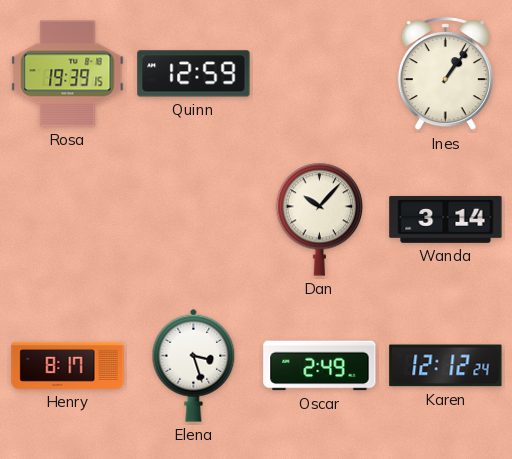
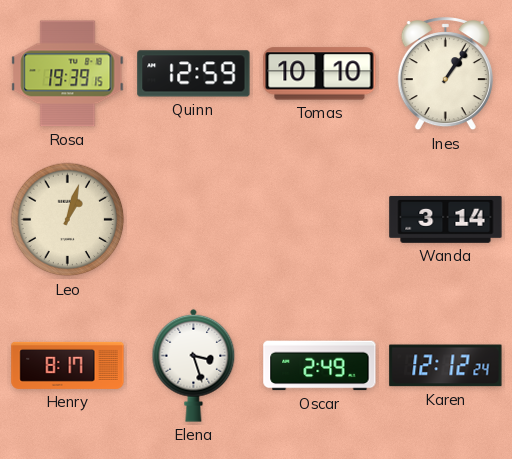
Tomas: none -> 10:10
Leo: none -> 1:03
Dan: 10:07 -> none
